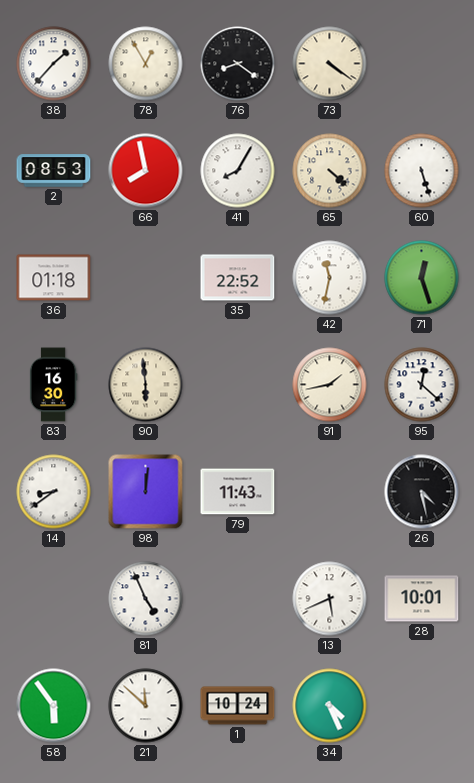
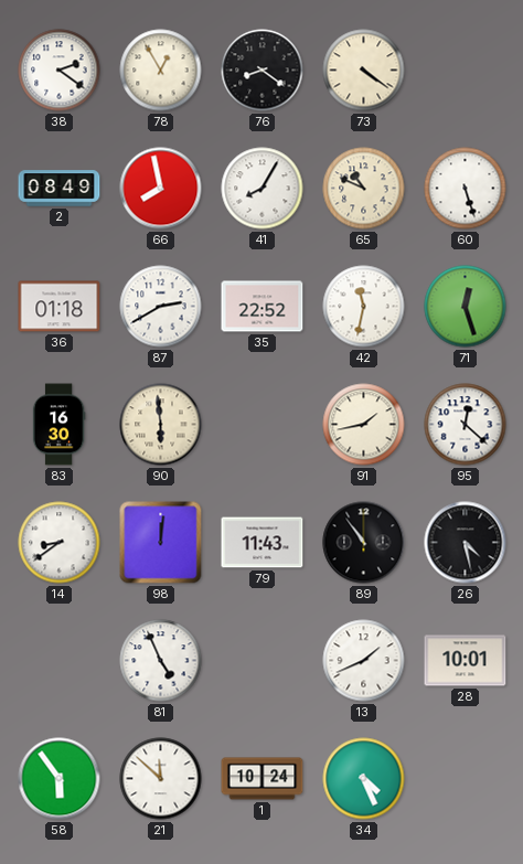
38: 1:37 -> 2:21
2: 08:53 -> 08:49
65: 4:22 -> 10:49
87: none -> 2:40
89: none -> 10:54
13: 5:41 -> 1:41
